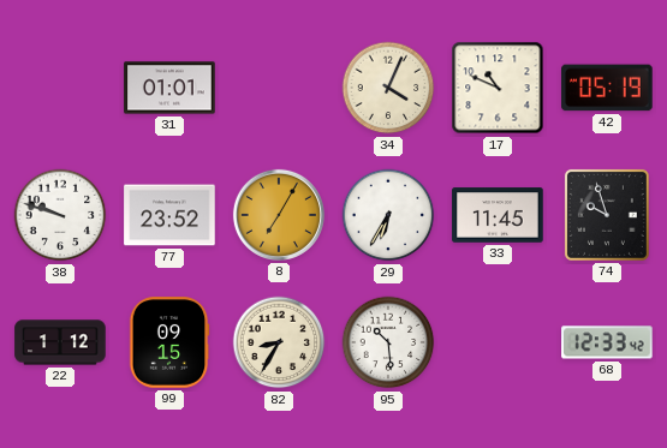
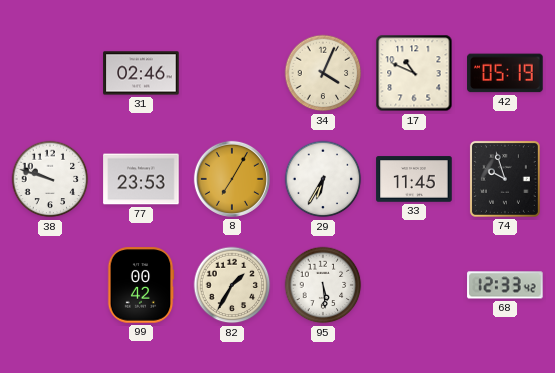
31: 01:01 -> 02:46
77: 23:52 -> 23:53
22: 1:12 -> none
99: 09:15 -> 00:42
82: 8:35 -> 1:35
95: 10:29 -> 5:29
